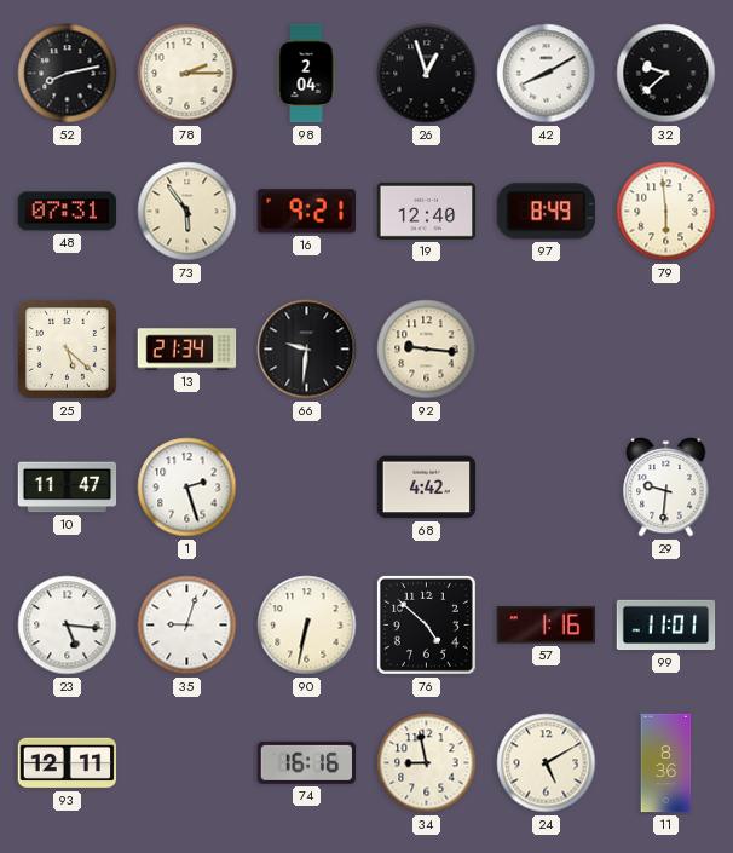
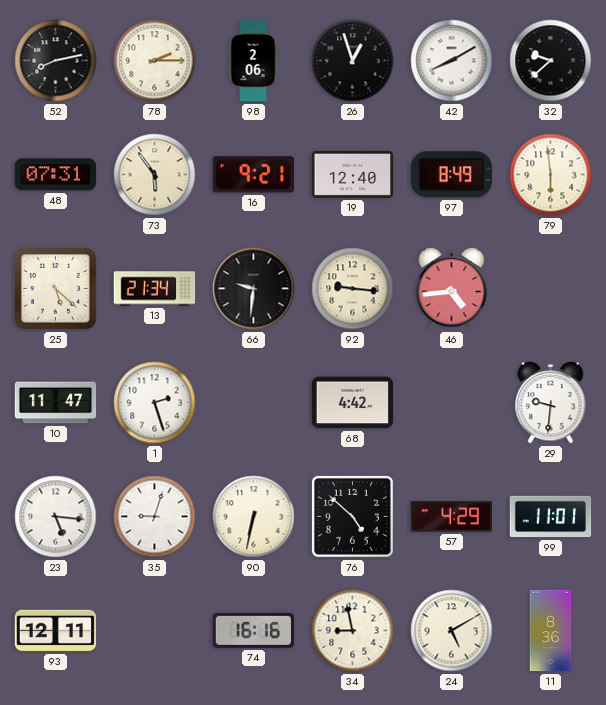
98: 2:04 -> 2:06
46: none -> 4:44
57: 1:16 -> 4:29
